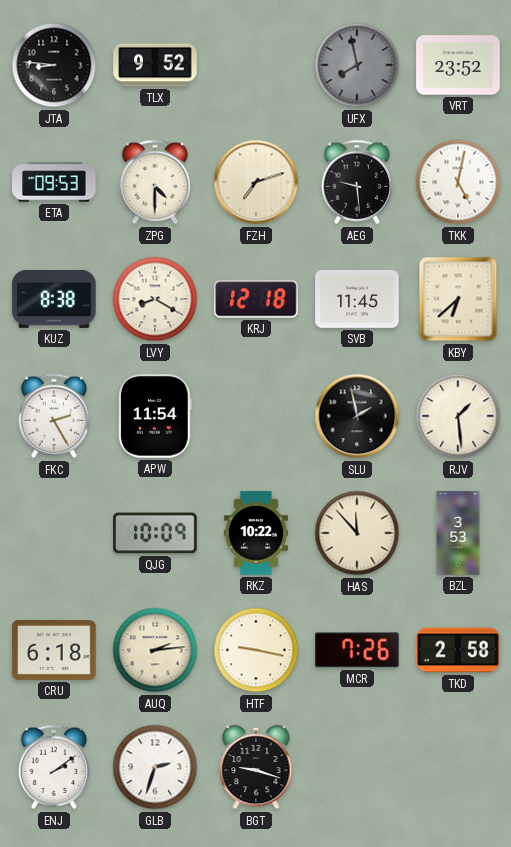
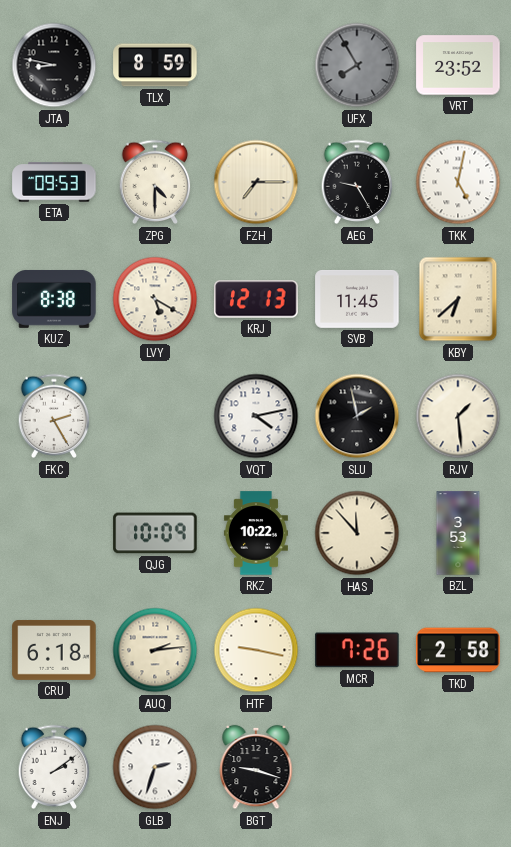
JTA: 8:46 -> 8:47
TLX: 9:52 -> 8:59
UFX: 7:58 -> 7:55
FZH: 7:12 -> 7:15
AEG: 9:29 -> 9:25
LVY: 8:20 -> 5:20
KRJ: 12:18 -> 12:13
APW: 11:54 -> none
VQT: none -> 4:13
